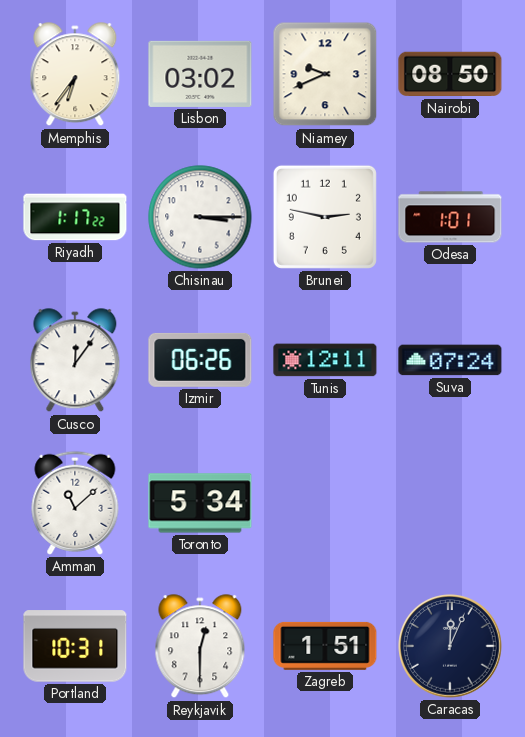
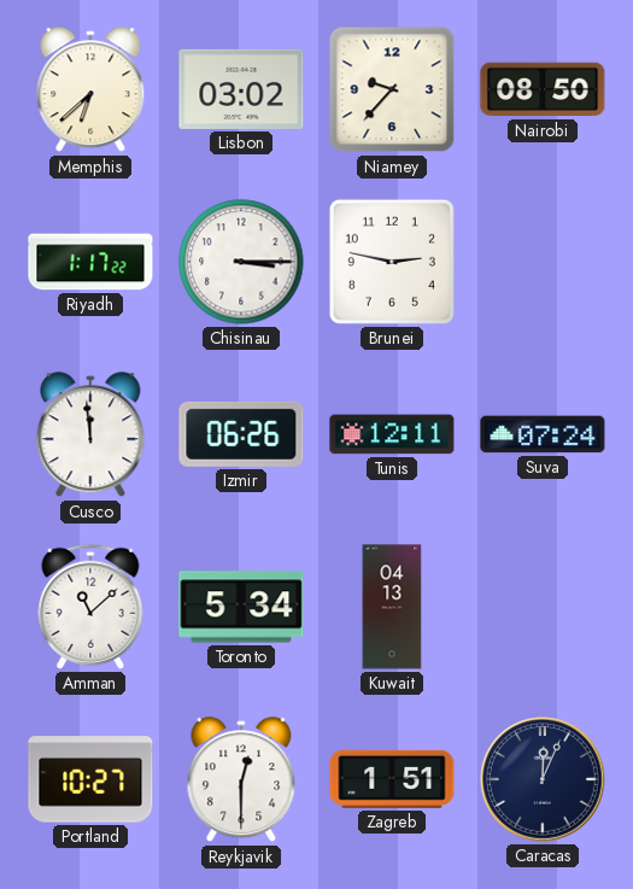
Memphis: 6:36 -> 6:38
Niamey: 9:41 -> 9:37
Odesa: 1:01 -> none
Cusco: 12:06 -> 11:59
Kuwait: none -> 04:13
Portland: 10:31 -> 10:27
